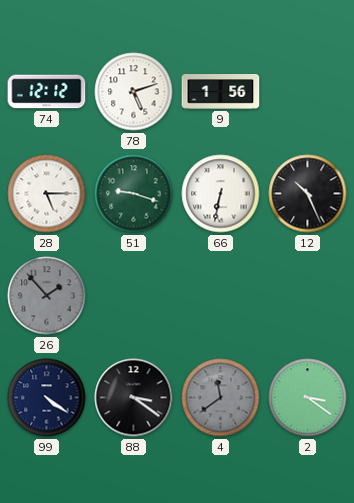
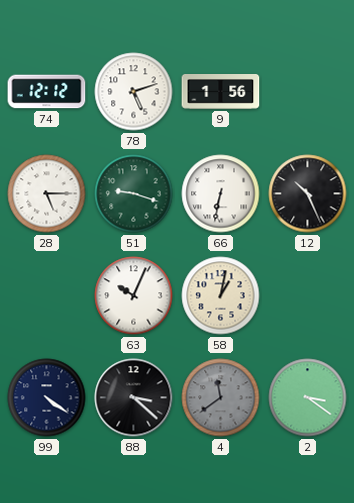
26: 1:53 -> none
63: none -> 10:04
58: none -> 1:02
88: 3:21 -> 3:22
